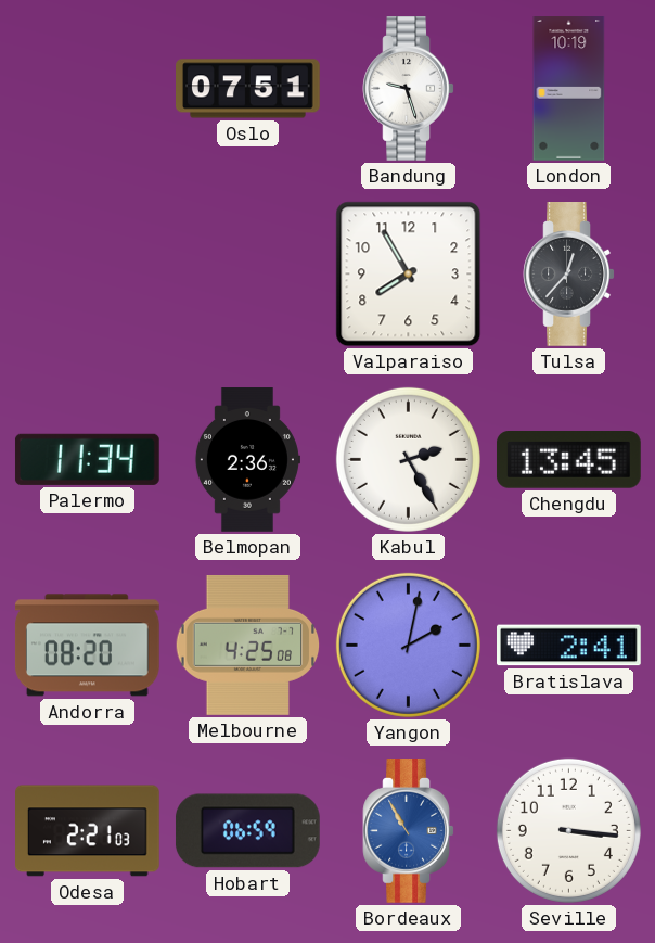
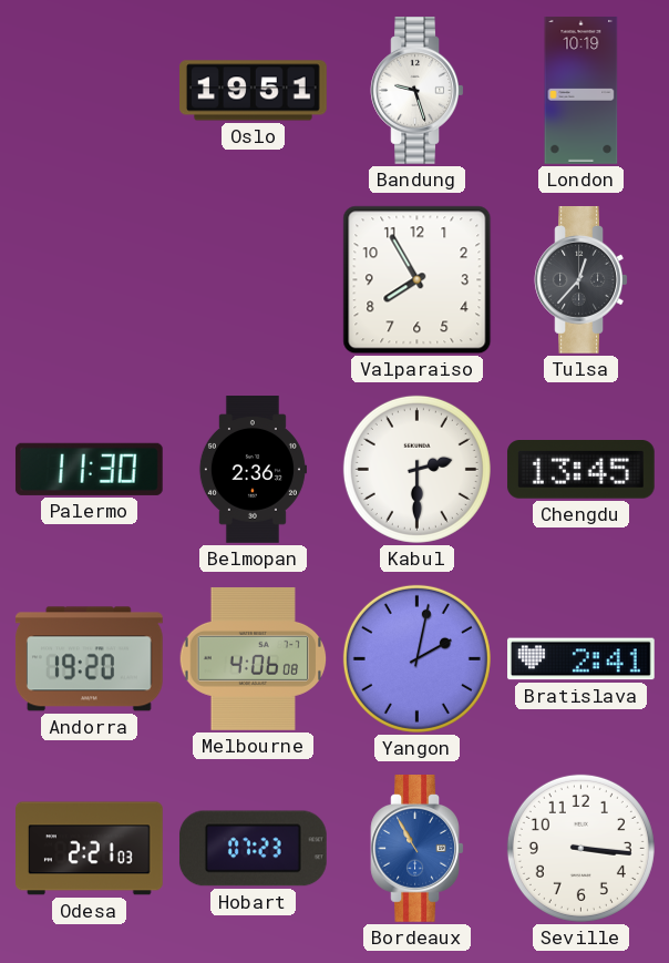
Oslo: 07:51 -> 19:51
Palermo: 11:34 -> 11:30
Kabul: 2:25 -> 2:30
Andorra: 08:20 -> 19:20
Melbourne: 4:25 -> 4:06
Hobart: 06:59 -> 07:23
